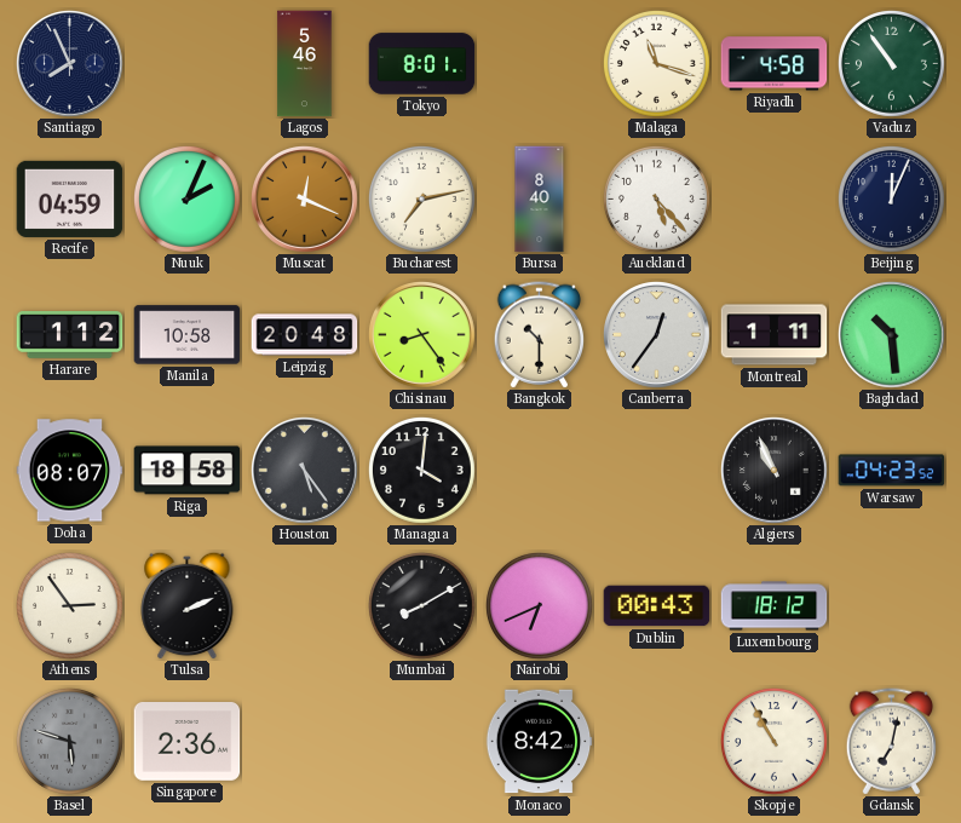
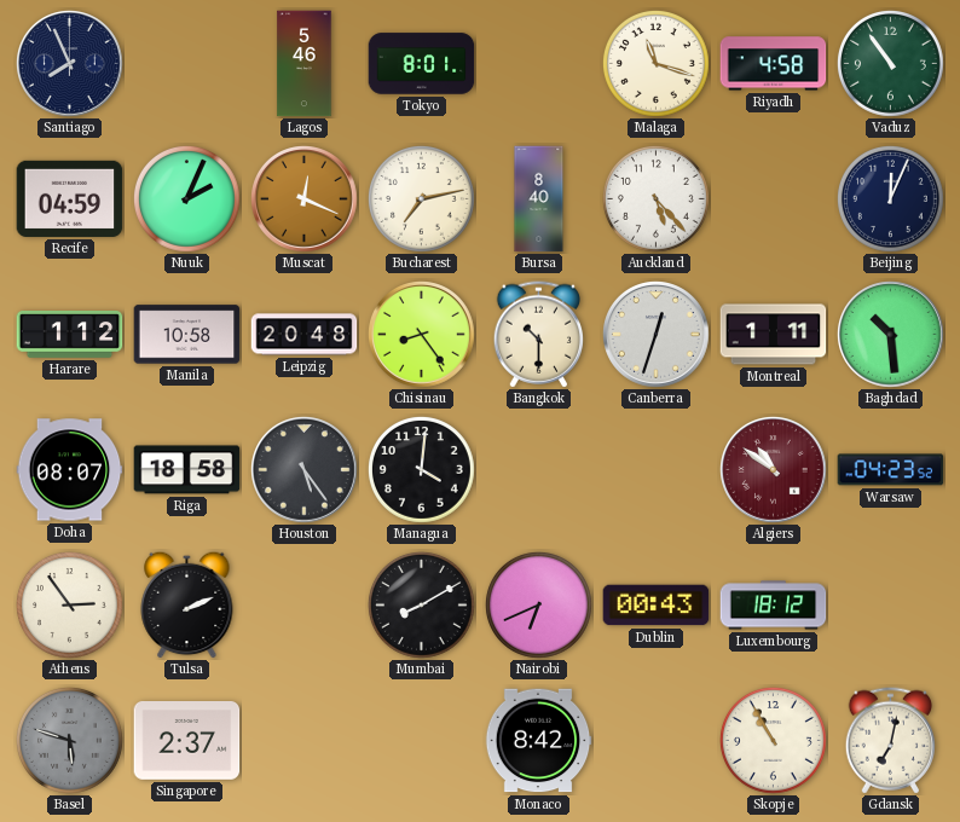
Canberra: 12:36 -> 12:33
Algiers: 10:56 -> 10:51
Algiers dial: black -> burgundy
Singapore: 2:36 -> 2:37
